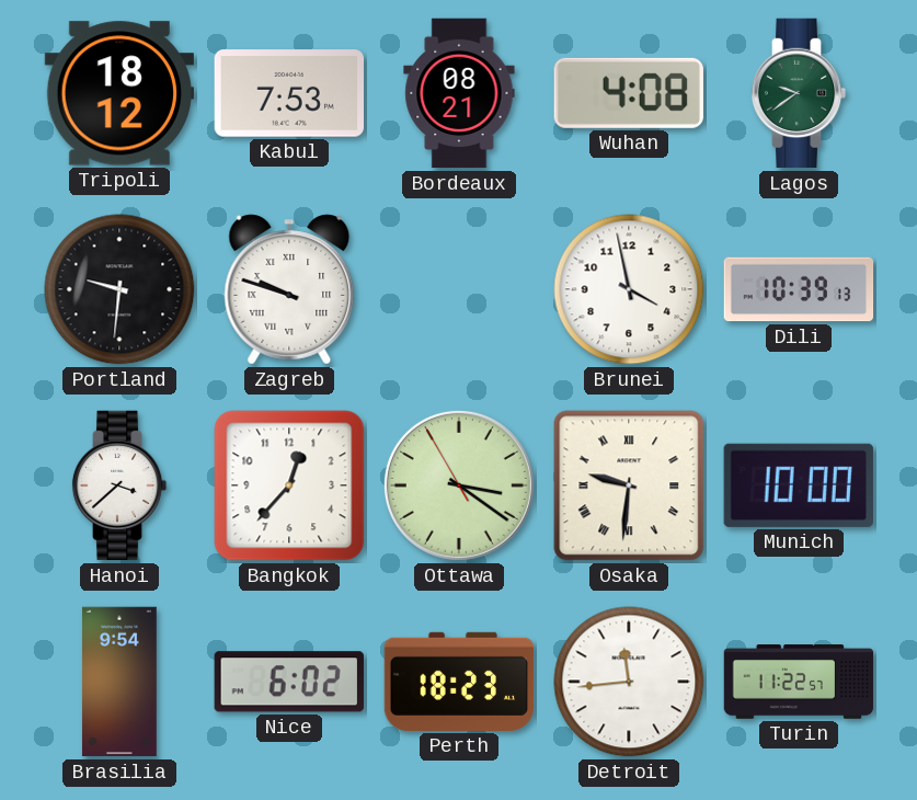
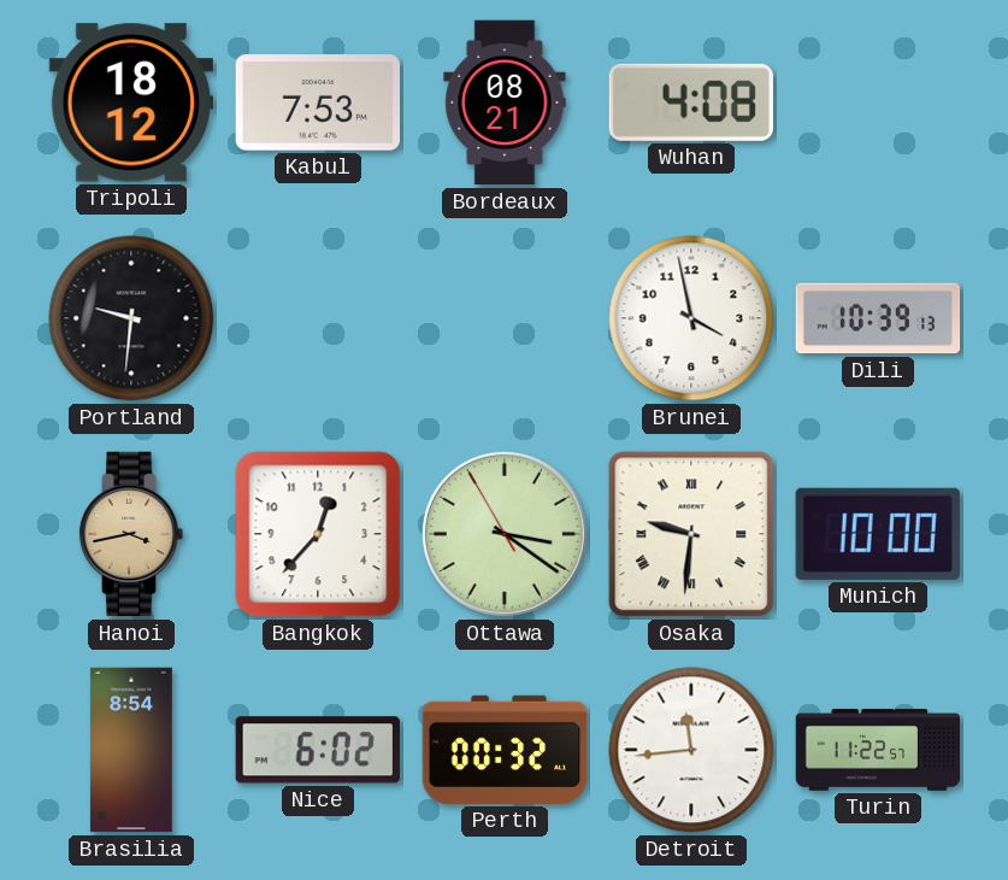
Lagos: 9:39 -> none
Zagreb: 9:48 -> none
Hanoi: 3:38 -> 3:43
Hanoi dial: white -> champagne
Brasilia: 9:54 -> 8:54
Perth: 18:23 -> 00:32
